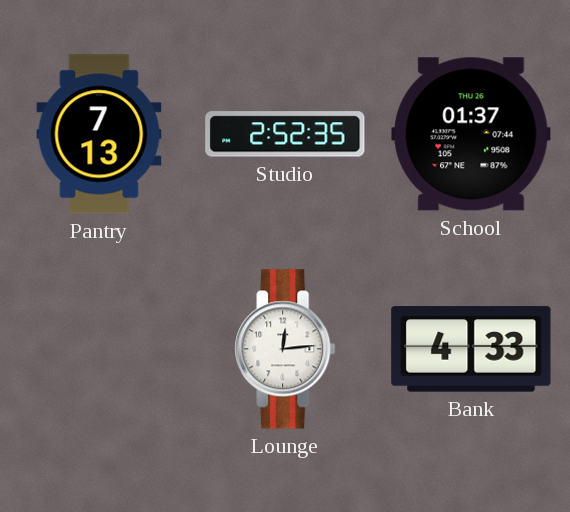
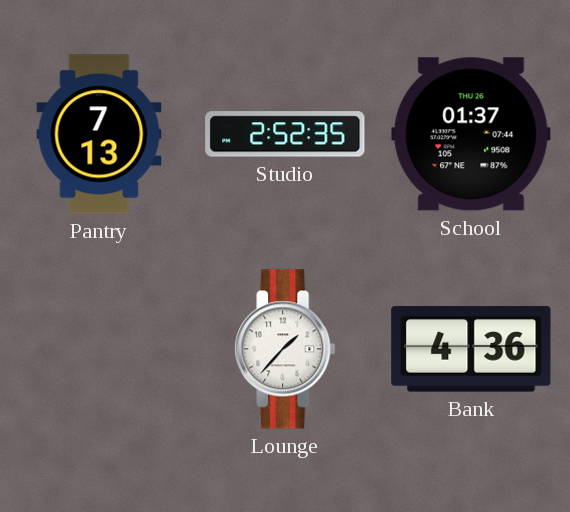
Lounge: 12:14 -> 1:37
Bank: 4:33 -> 4:36
